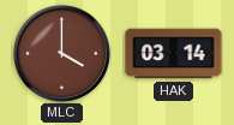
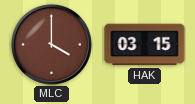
HAK: 03:14 -> 03:15
